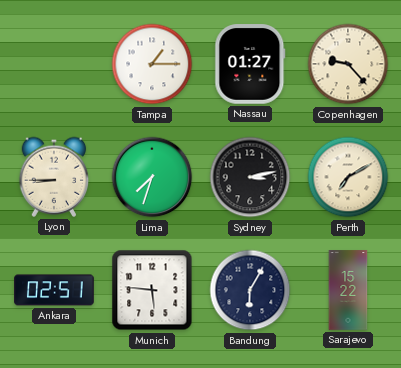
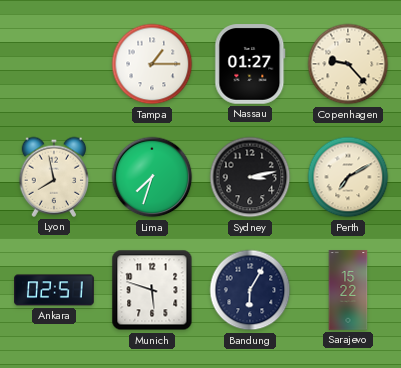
Lyon: 8:45 -> 7:58
Munich: 5:46 -> 5:48
